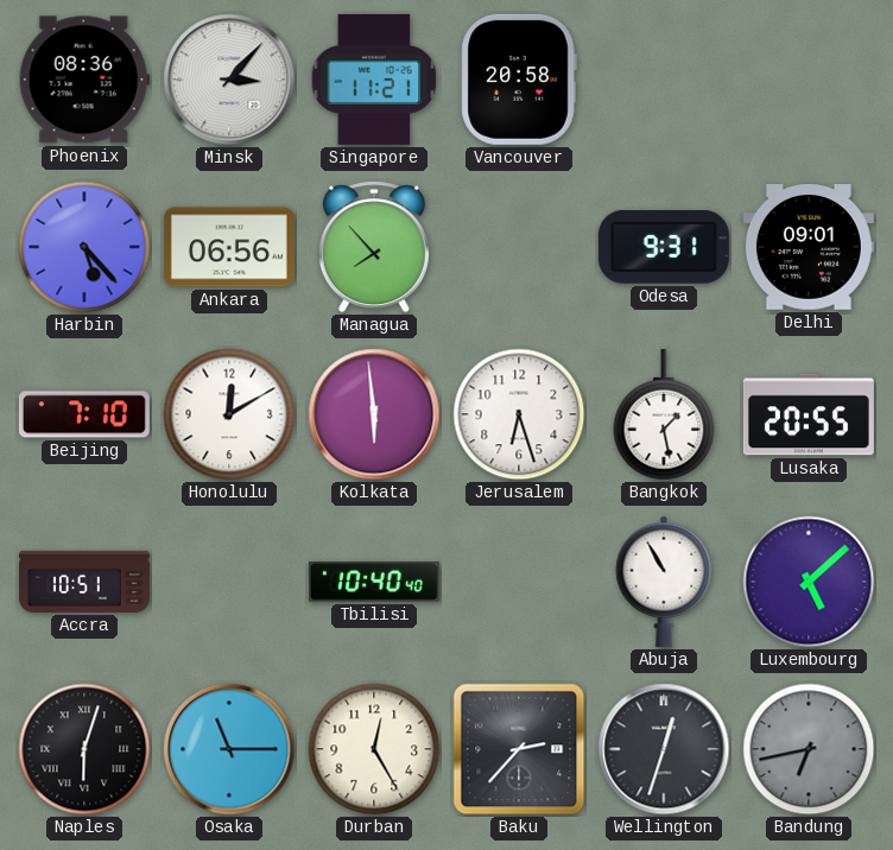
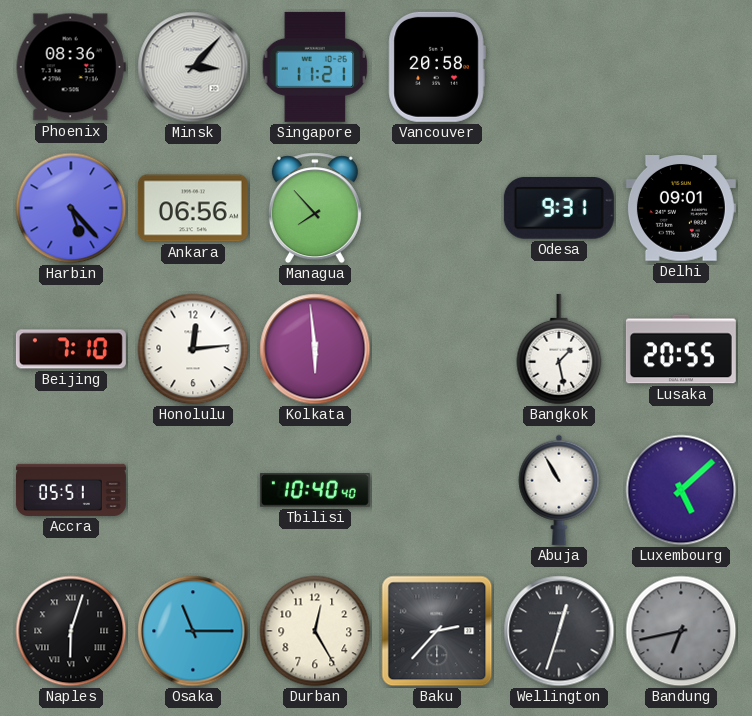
Honolulu: 12:10 -> 12:14
Jerusalem: 6:27 -> none
Accra: 10:51 -> 05:51
